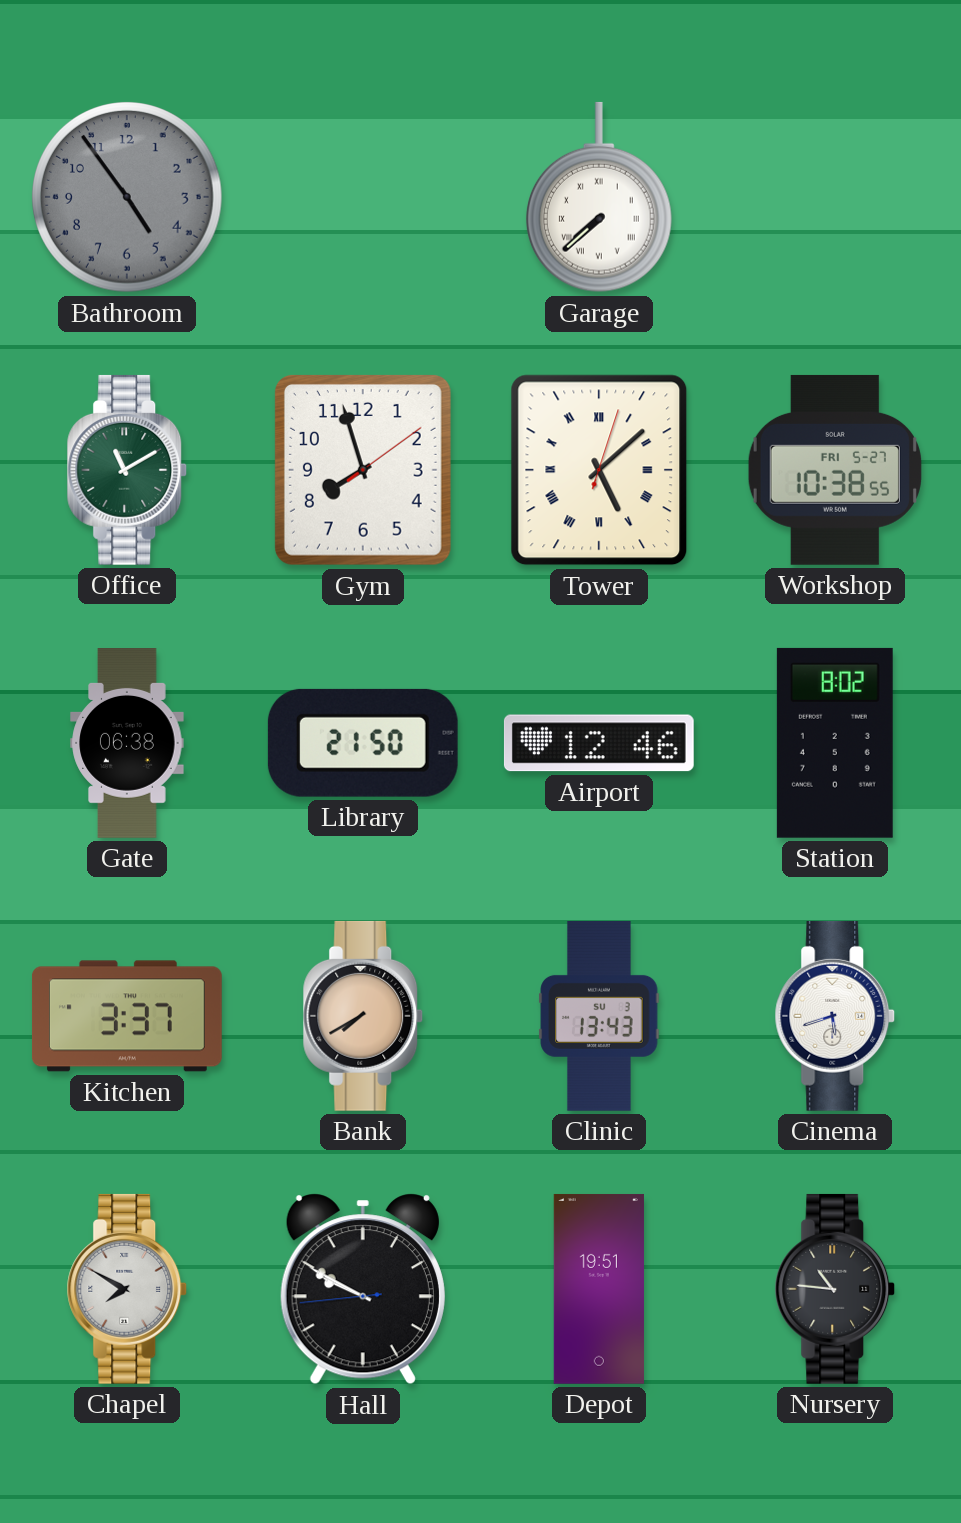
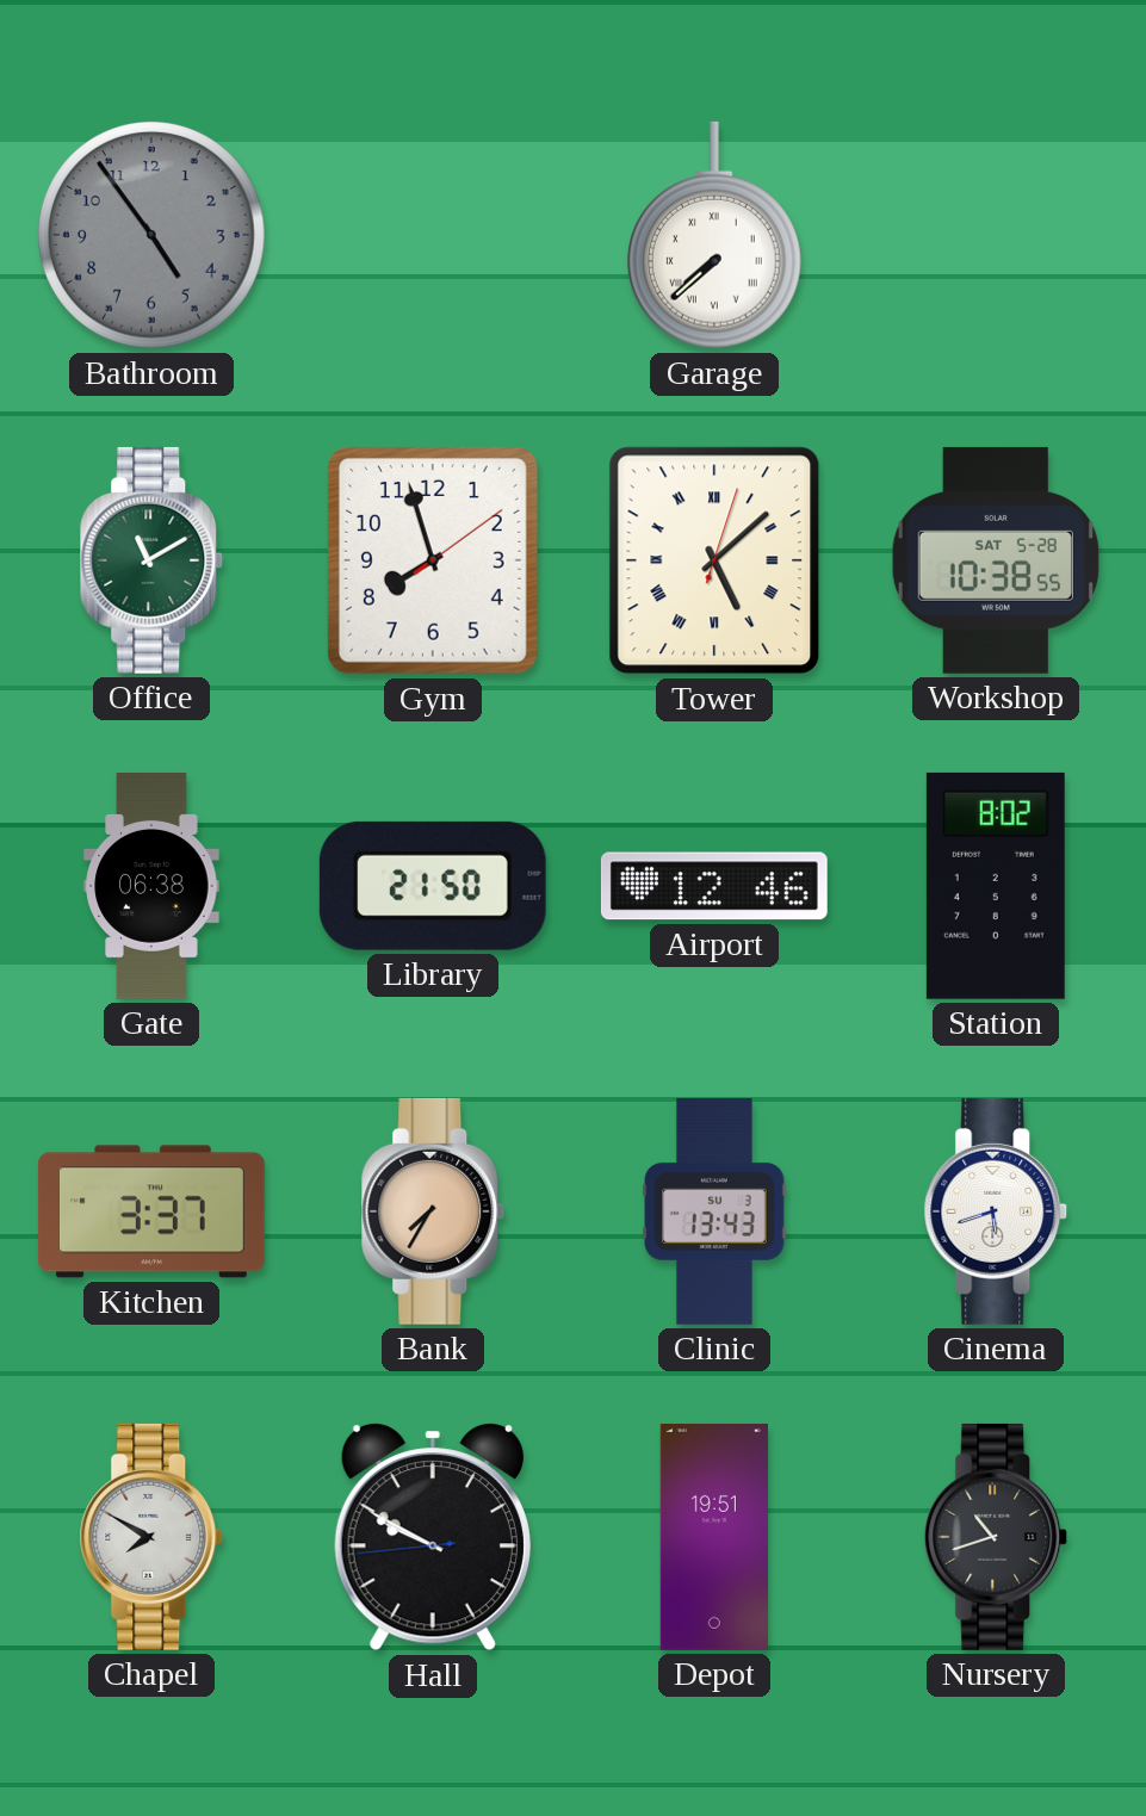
Workshop date: FRI 5-27 -> SAT 5-28
Bank: 7:40 -> 7:35
Nursery: 10:46 -> 10:42
